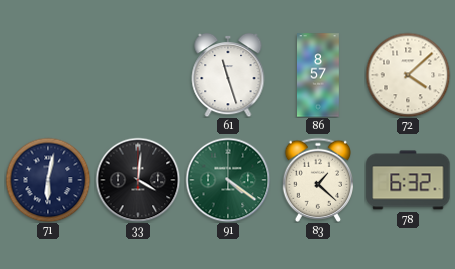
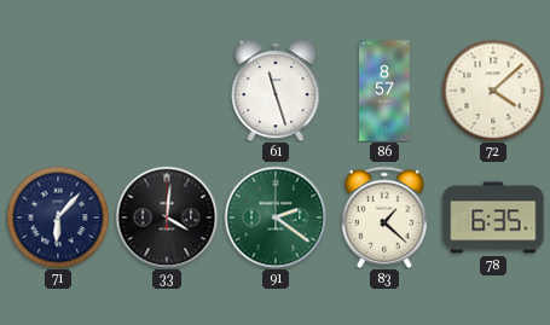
71: 6:02 -> 6:07
91: 4:21 -> 2:21
78: 6:32 -> 6:35
